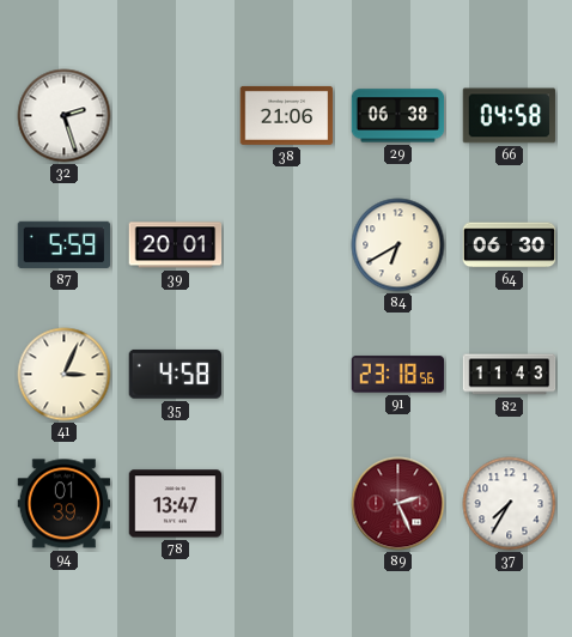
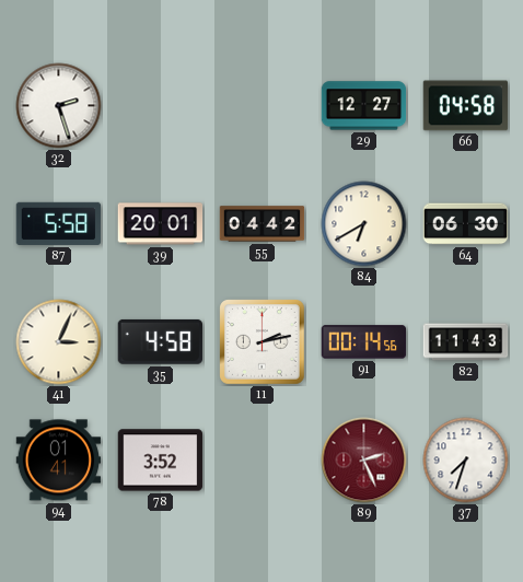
38: 21:06 -> none
29: 06:38 -> 12:27
87: 5:59 -> 5:58
55: none -> 04:42
11: none -> 2:13
91: 23:18 -> 00:14
94: 01:39 -> 01:41
78: 13:47 -> 3:52
37: 7:35 -> 7:33
